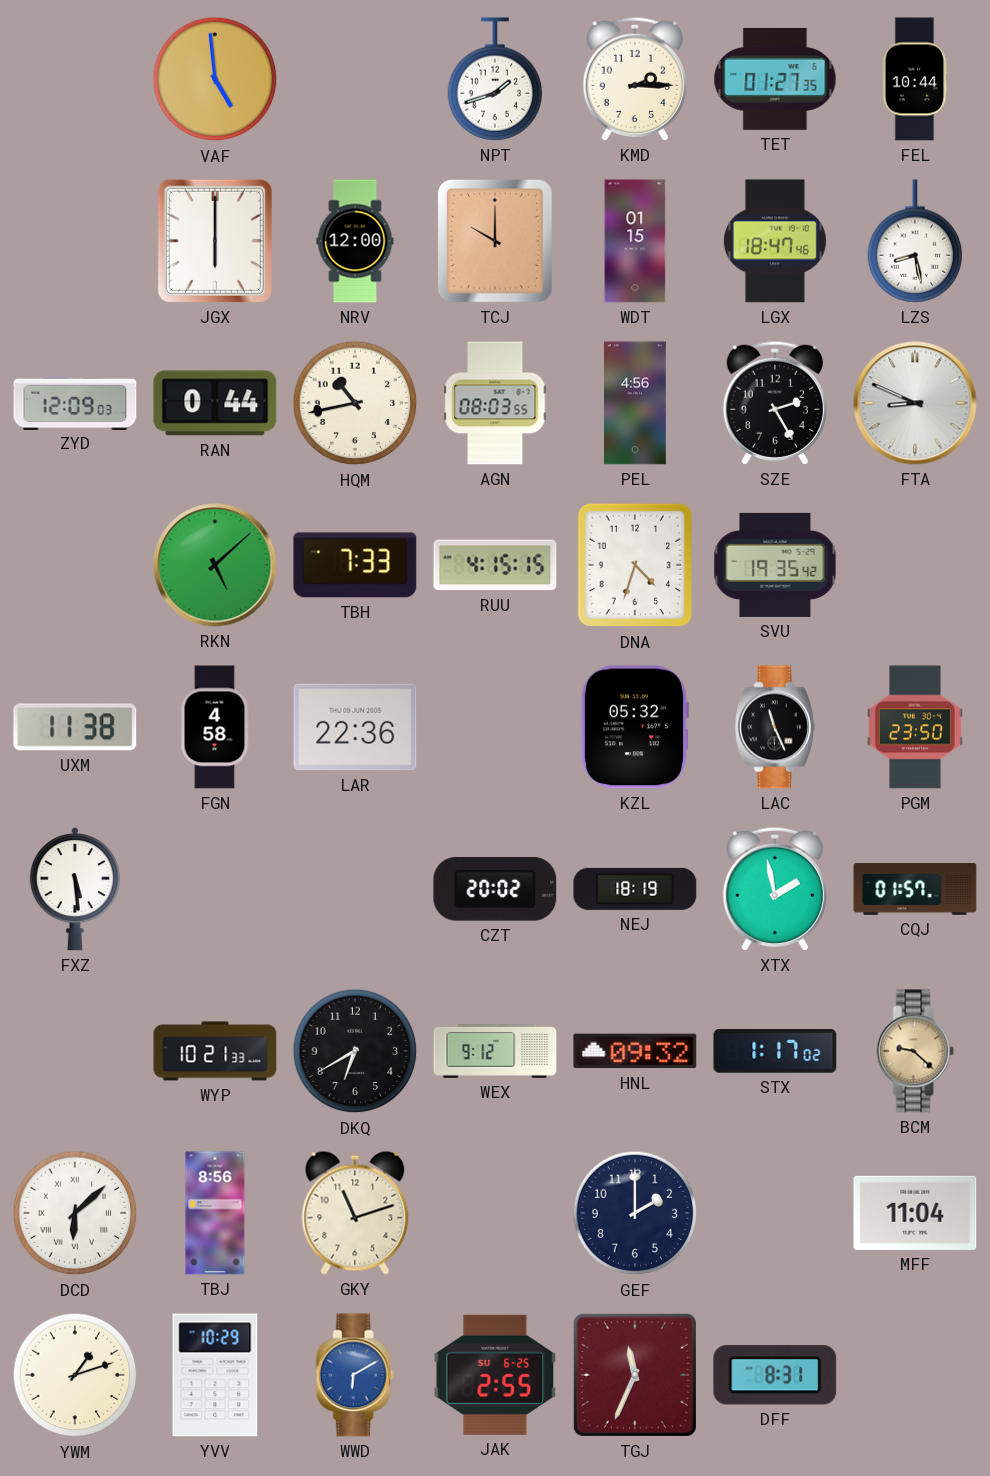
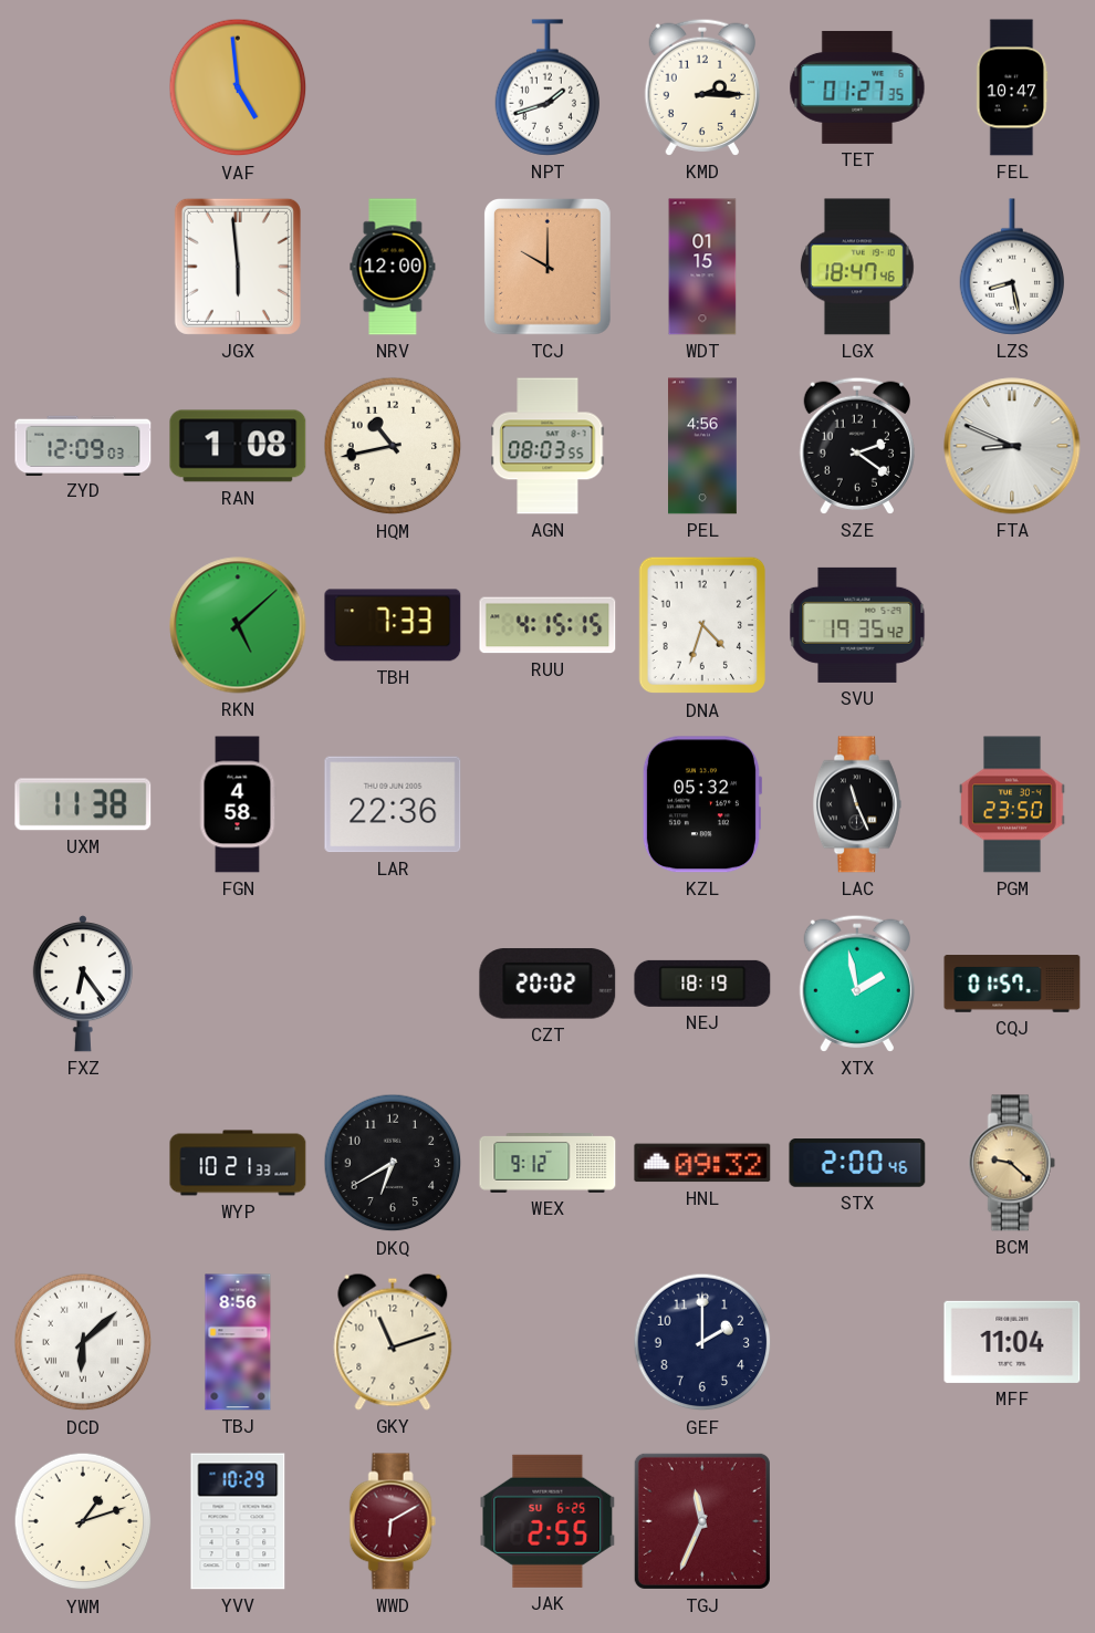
FEL: 10:44 -> 10:47
JGX: 6:00 -> 5:59
RAN: 0:44 -> 1:08
SZE: 2:25 -> 2:21
FXZ: 5:29 -> 6:24
STX: 1:17 -> 2:00
WWD dial: blue -> burgundy
DFF: 8:31 -> none
